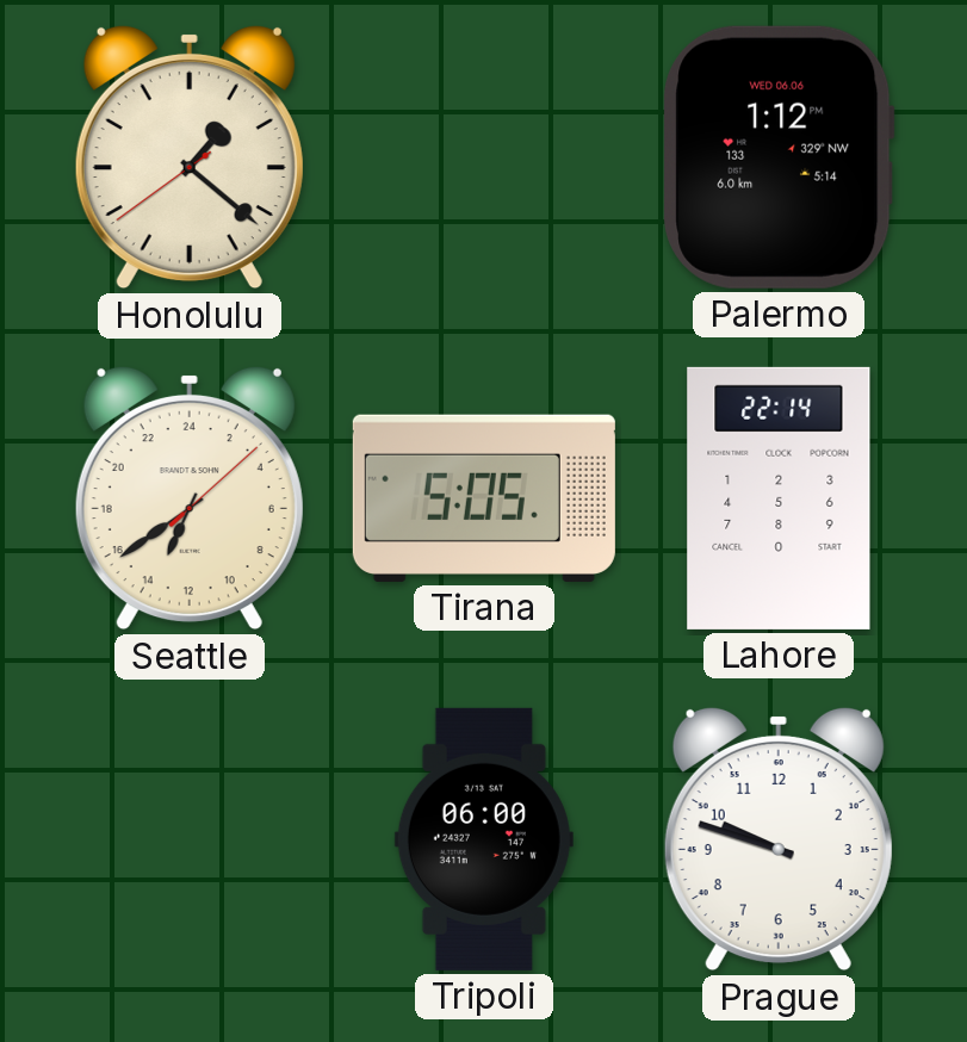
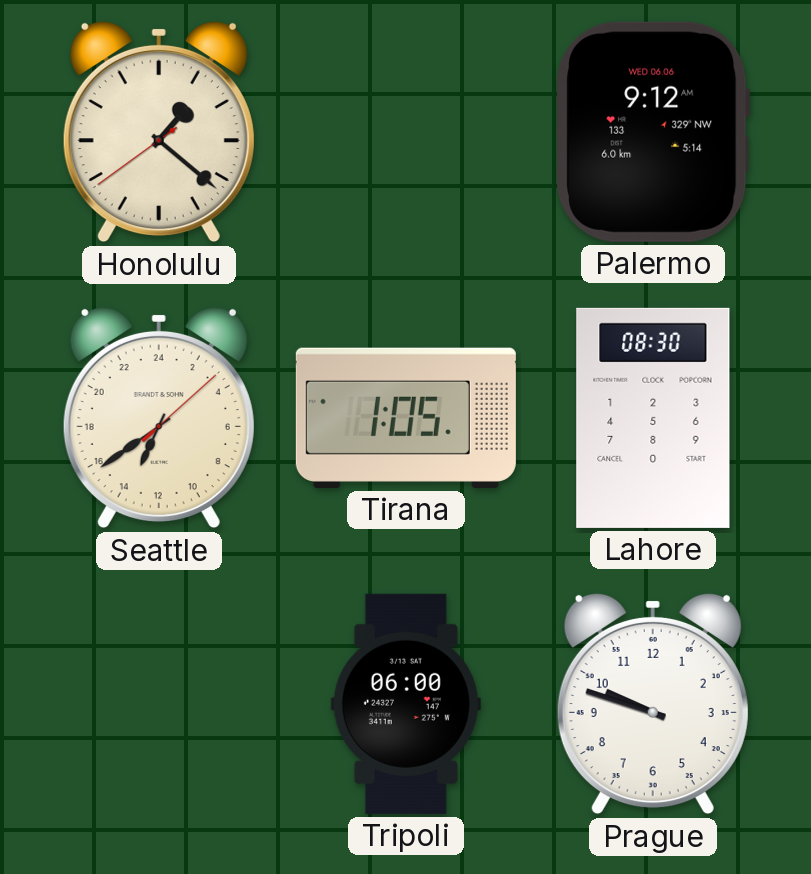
Palermo: 1:12 -> 9:12
Tirana: 5:05 -> 1:05
Lahore: 22:14 -> 08:30
